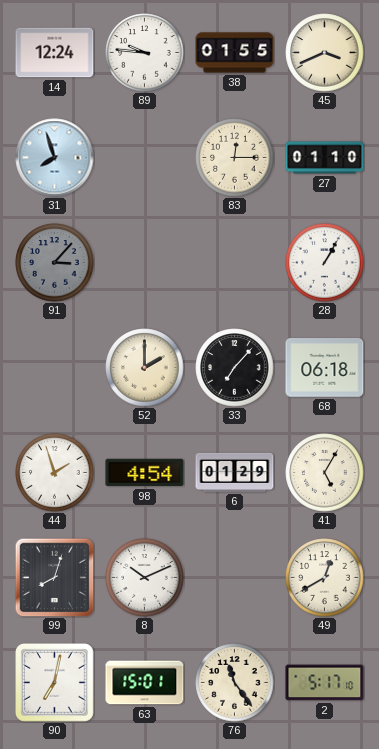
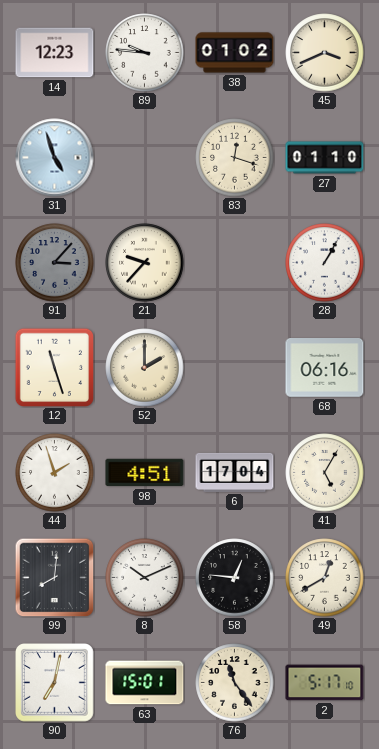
14: 12:24 -> 12:23
38: 01:55 -> 01:02
31: 7:57 -> 4:57
83: 12:15 -> 12:18
21: none -> 9:37
12: none -> 11:27
33: 7:07 -> none
68: 06:18 -> 06:16
98: 4:54 -> 4:51
6: 01:29 -> 17:04
99: 8:03 -> 8:01
58: none -> 12:46
